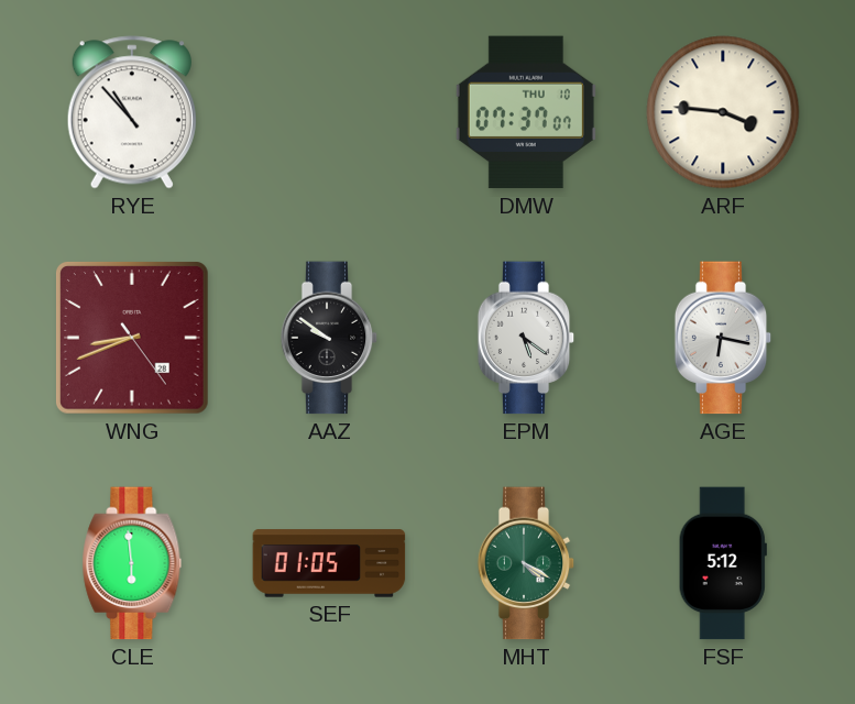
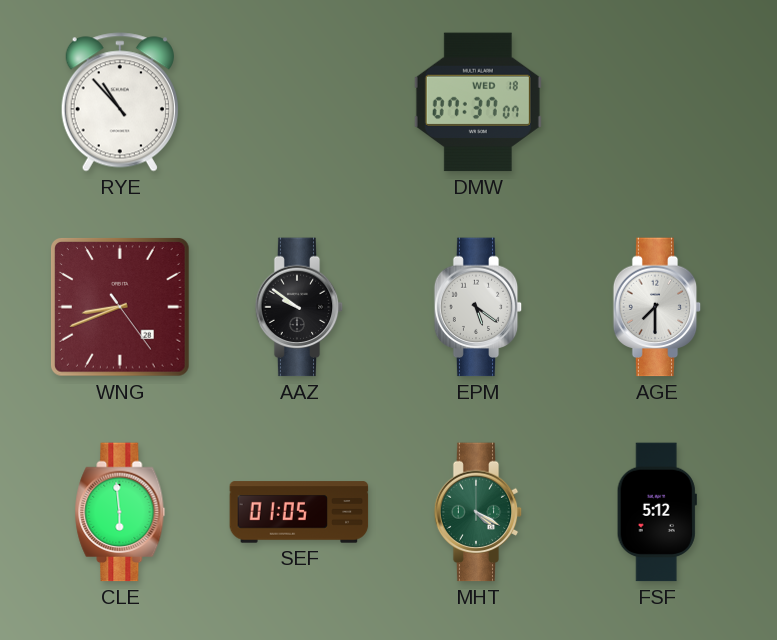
DMW date: THU 10 -> WED 18
ARF: 3:46 -> none
AGE: 6:17 -> 7:30
